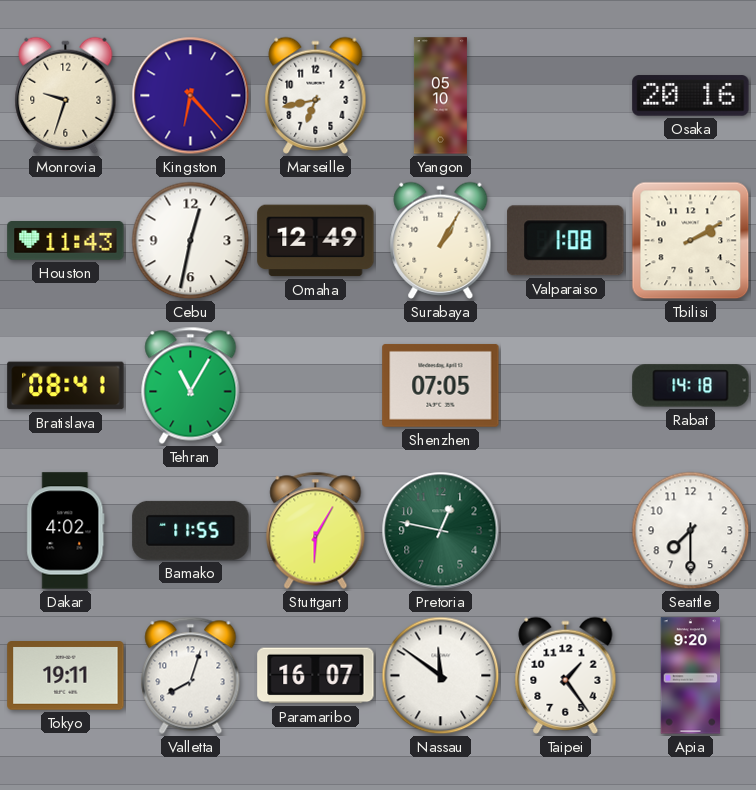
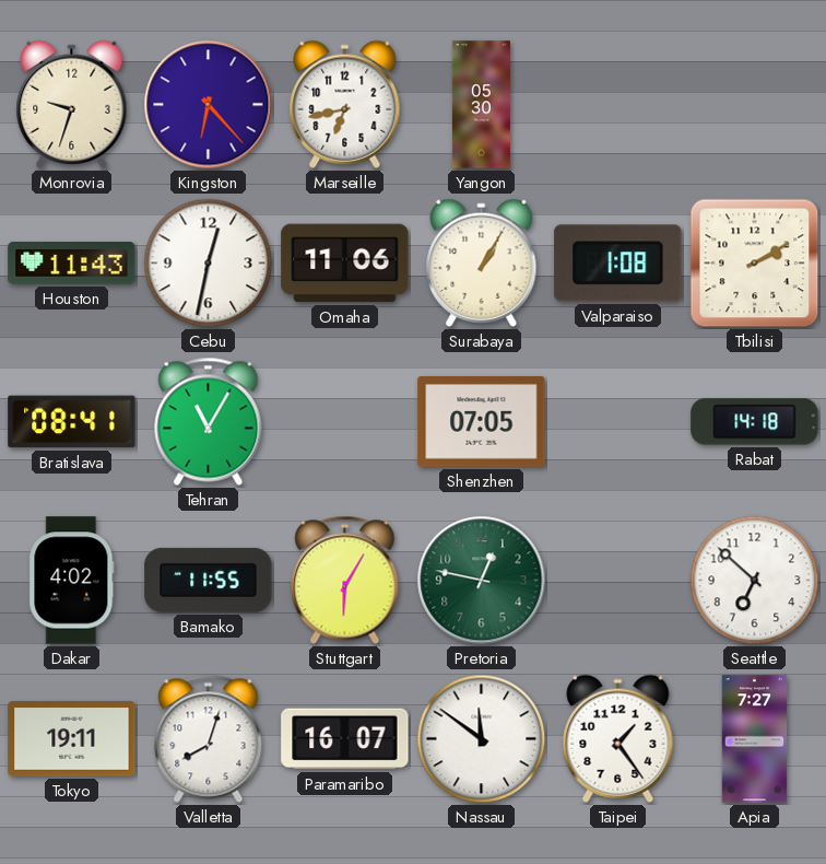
Yangon: 05:10 -> 05:30
Osaka: 20:16 -> none
Omaha: 12:49 -> 11:06
Seattle: 7:30 -> 6:52
Apia: 9:20 -> 7:27
